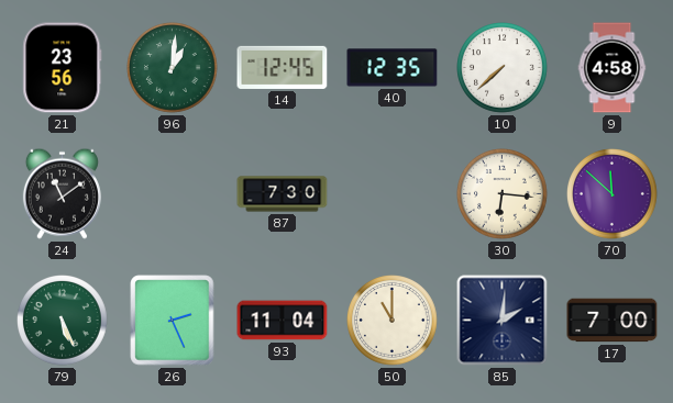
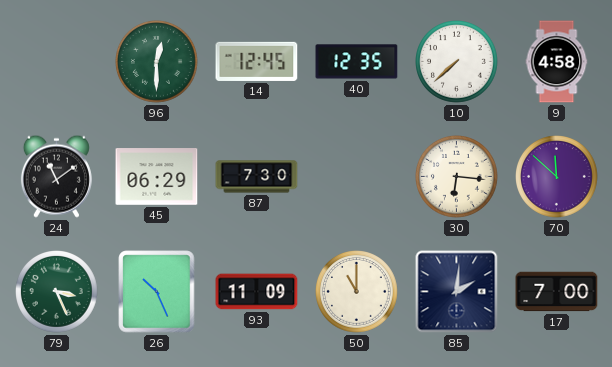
21: 23:56 -> none
96: 1:01 -> 12:30
45: none -> 06:29
79: 5:26 -> 3:26
26: 2:26 -> 10:26
93: 11:04 -> 11:09
